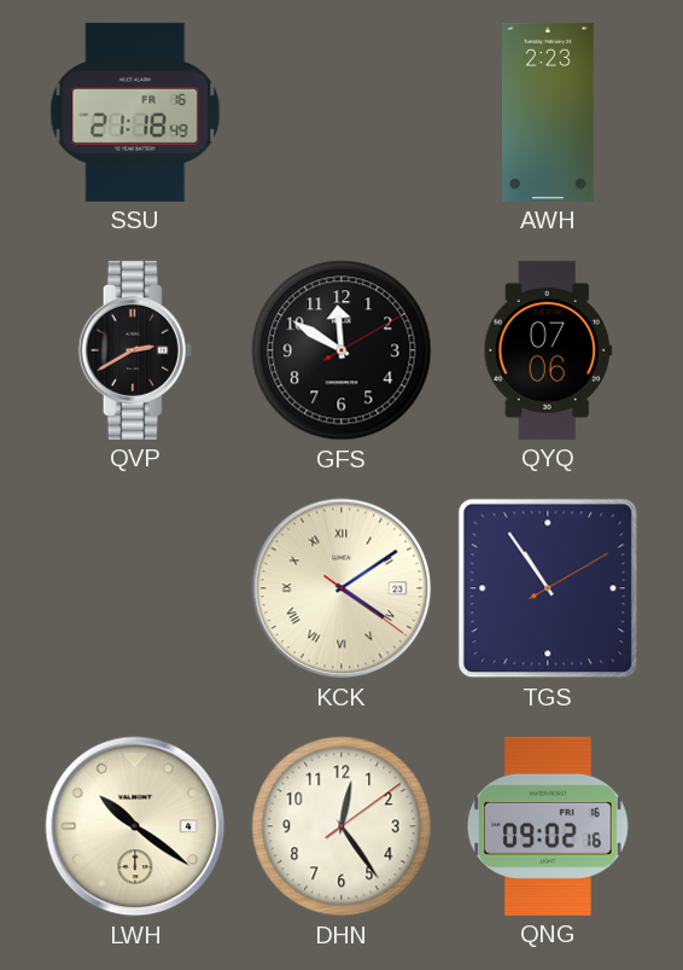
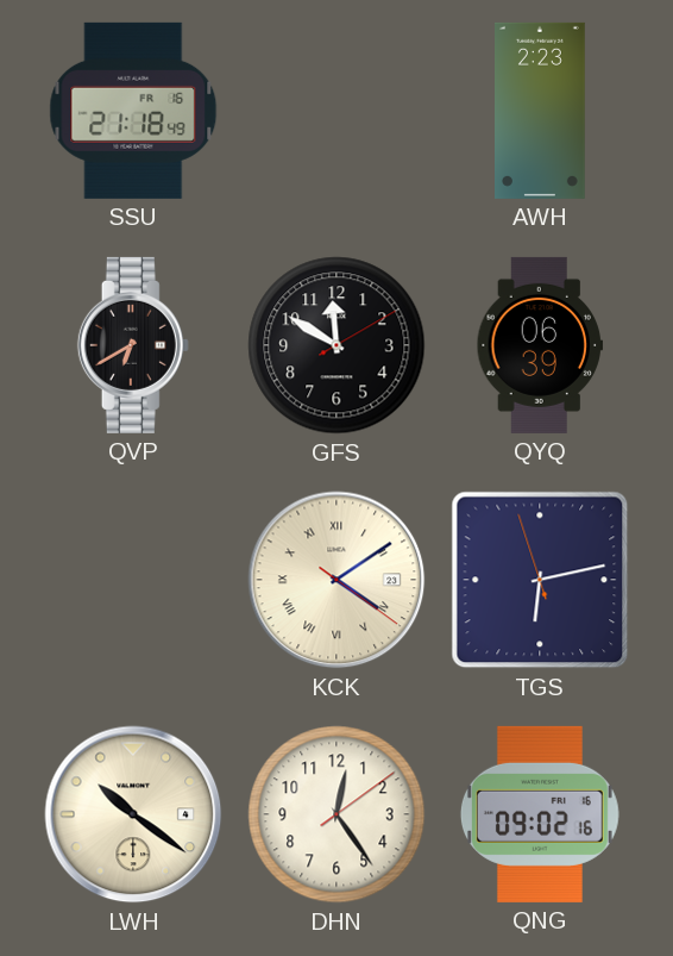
QVP: 2:40 -> 6:40
QYQ: 07:06 -> 06:39
TGS: 10:54 -> 6:12
